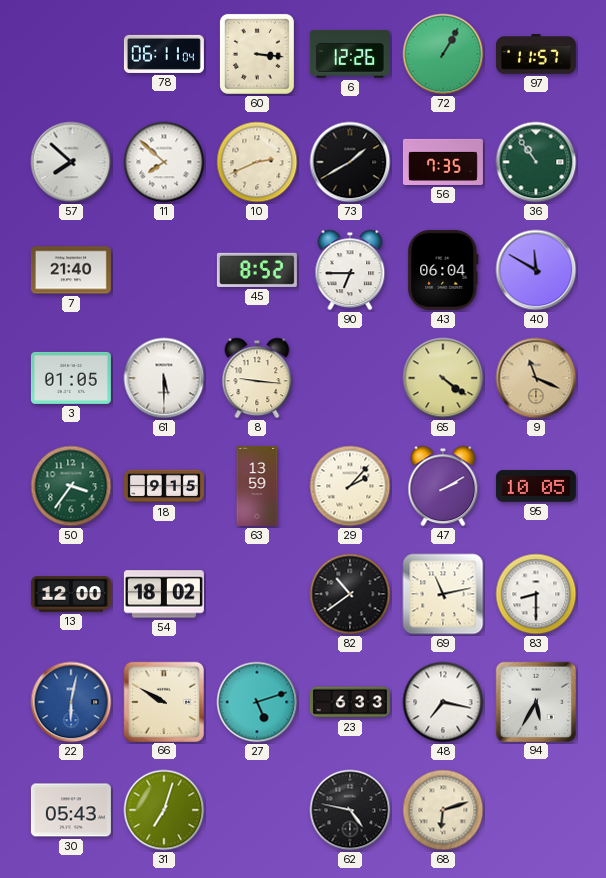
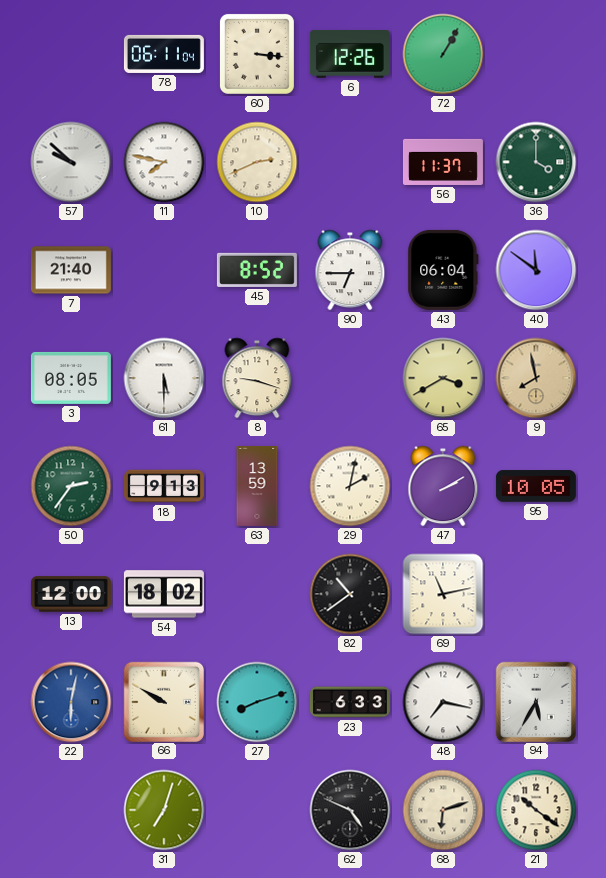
97: 11:57 -> none
57: 7:52 -> 9:52
11: 7:52 -> 7:47
73: 1:40 -> none
56: 7:35 -> 11:37
36: 10:54 -> 4:00
40: 11:50 -> 11:51
3: 01:05 -> 08:05
8: 9:16 -> 9:18
65: 4:21 -> 3:40
9: 11:19 -> 7:58
50: 3:36 -> 2:36
18: 9:15 -> 9:13
29: 2:07 -> 2:02
83: 8:30 -> none
27: 5:12 -> 8:12
30: 05:43 -> none
62: 4:47 -> 4:49
21: none -> 10:21
